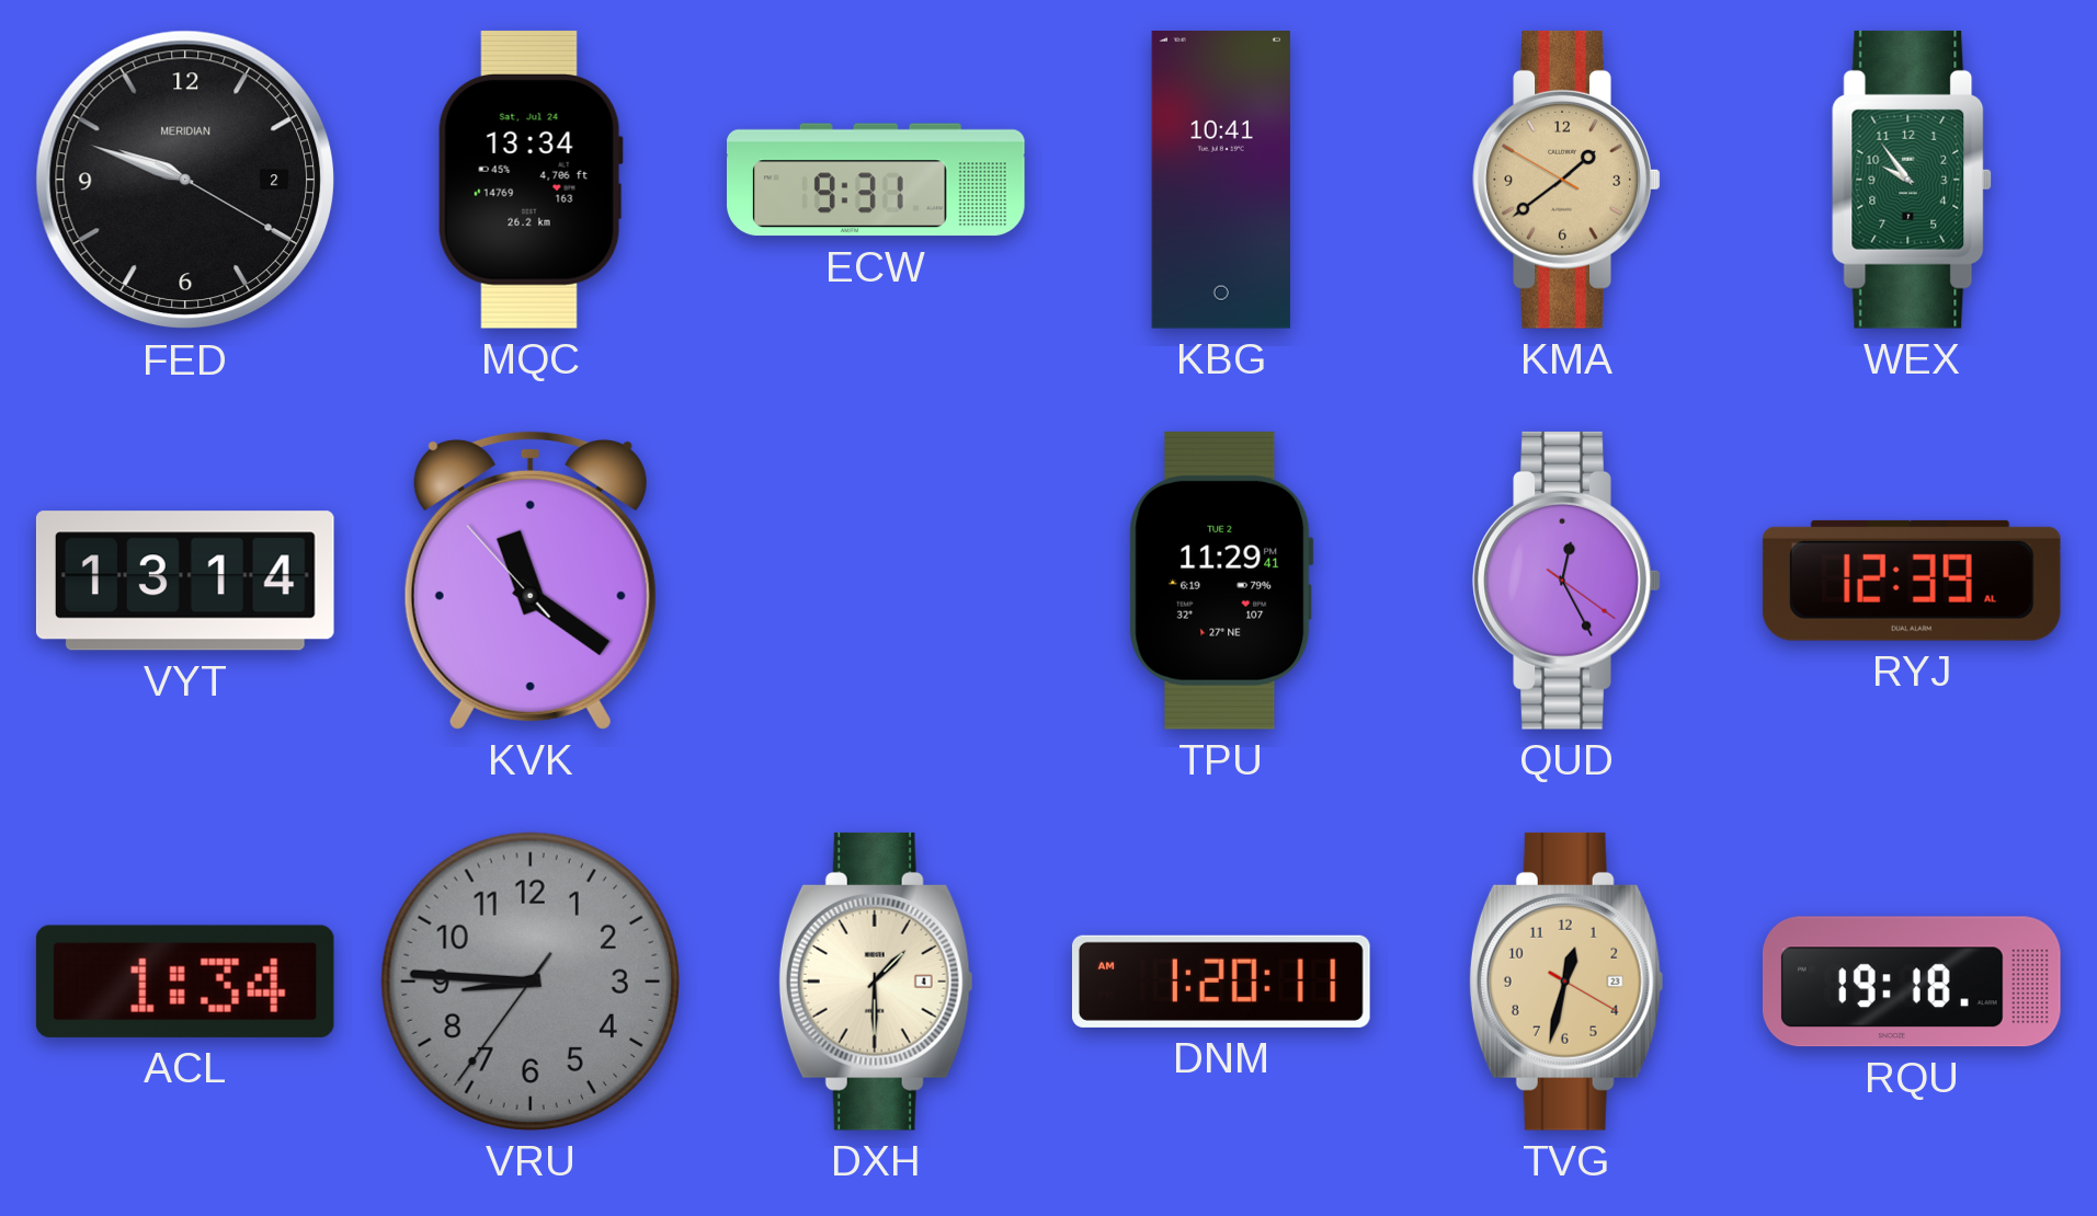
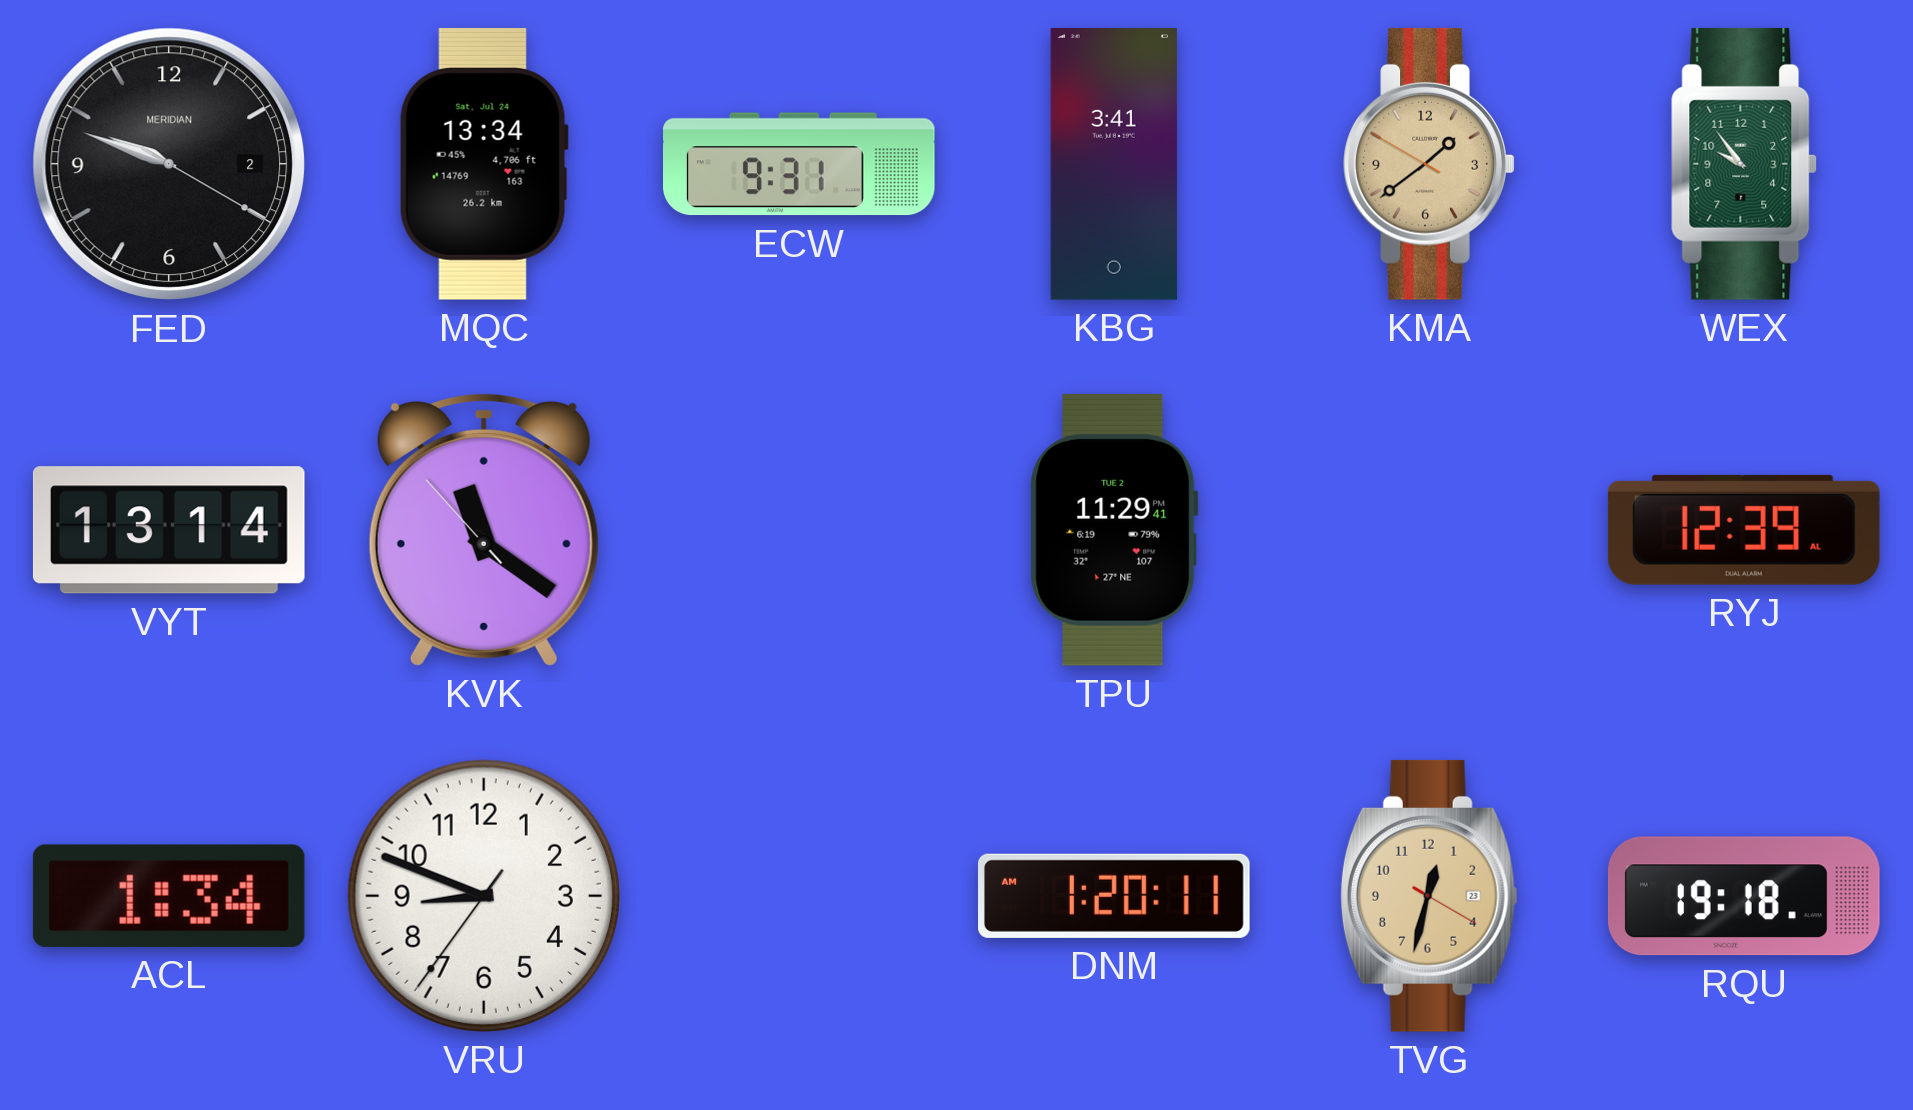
KBG: 10:41 -> 3:41
QUD: 12:25 -> none
VRU: 8:45 -> 8:48
VRU dial: grey -> white
DXH: 1:30 -> none
